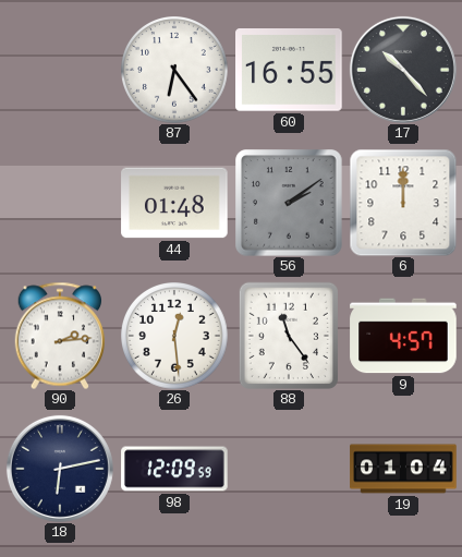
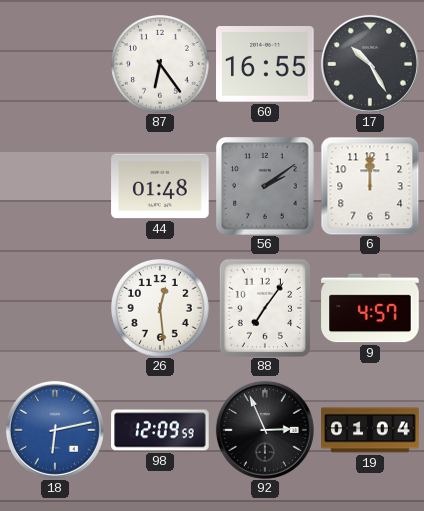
17: 10:23 -> 10:25
90: 2:14 -> none
88: 11:24 -> 7:06
18 dial: navy -> blue
92: none -> 2:56
